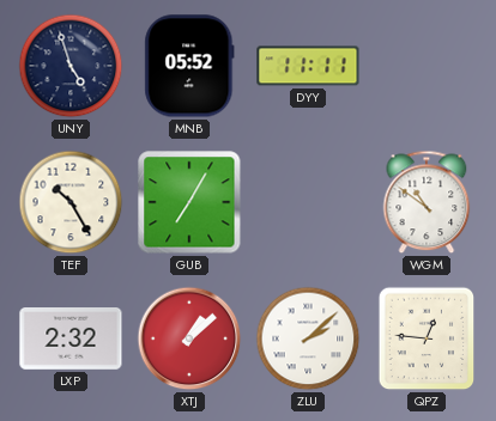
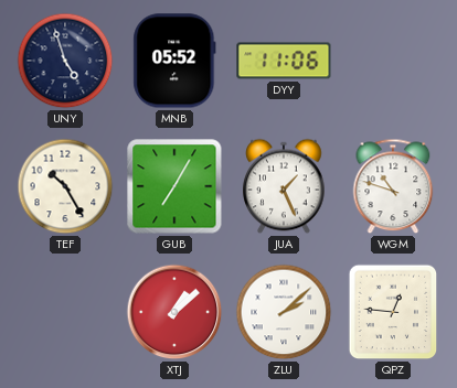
DYY: 11:11 -> 11:06
JUA: none -> 1:26
WGM: 10:51 -> 10:48
LXP: 2:32 -> none
